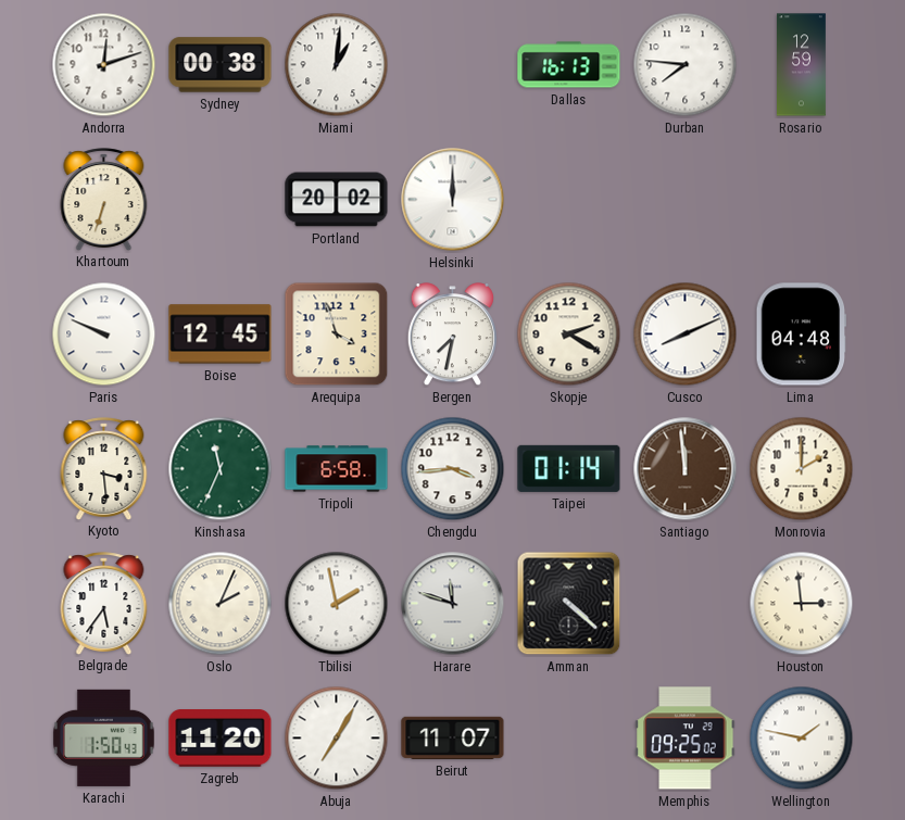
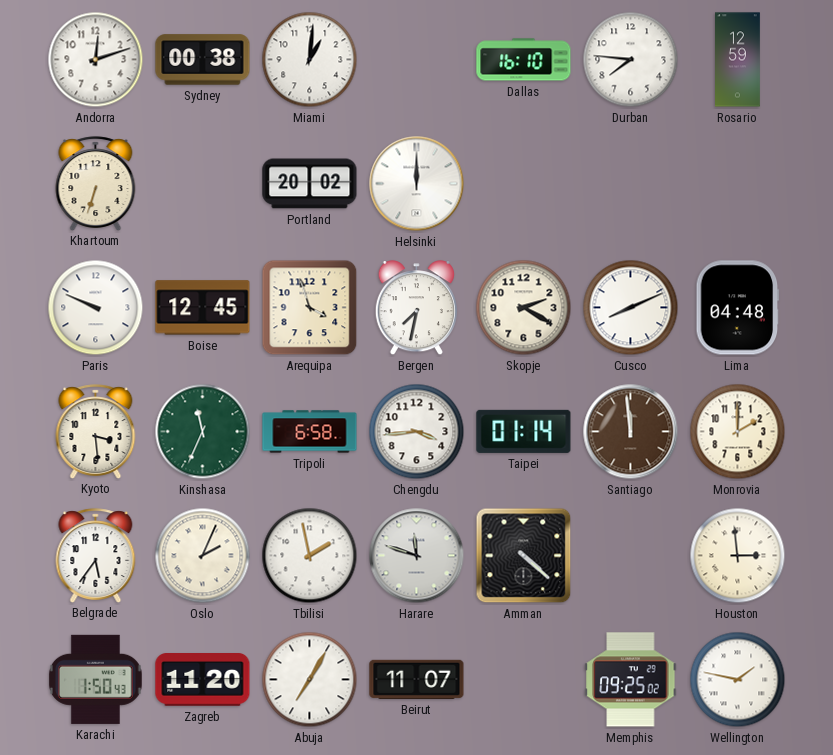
Dallas: 16:13 -> 16:10
